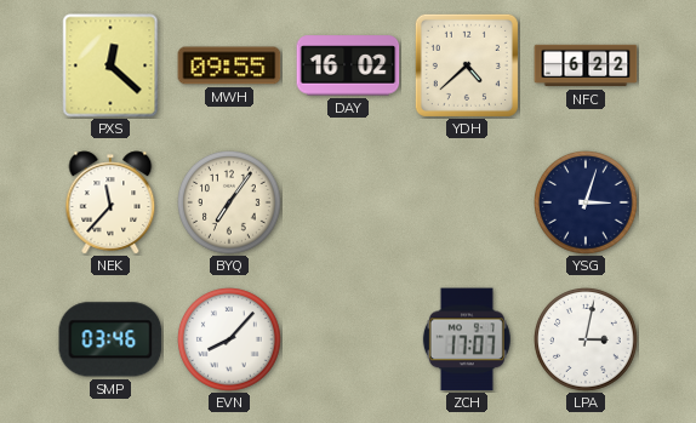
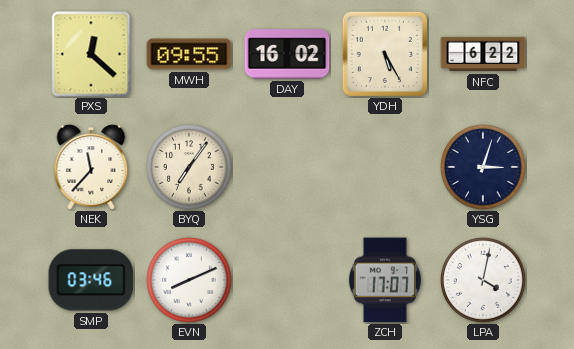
YDH: 4:38 -> 5:25
EVN: 8:07 -> 8:11
LPA: 3:02 -> 4:02
